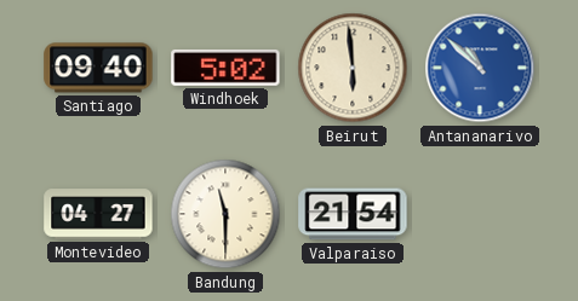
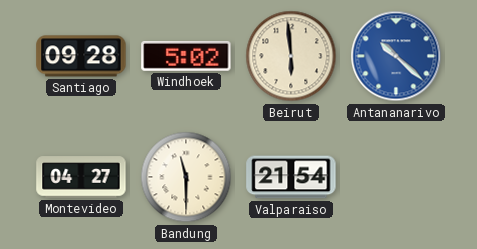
Santiago: 09:40 -> 09:28
Antananarivo: 10:52 -> 10:22
